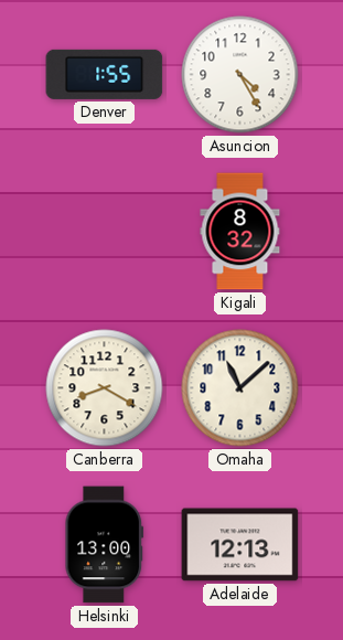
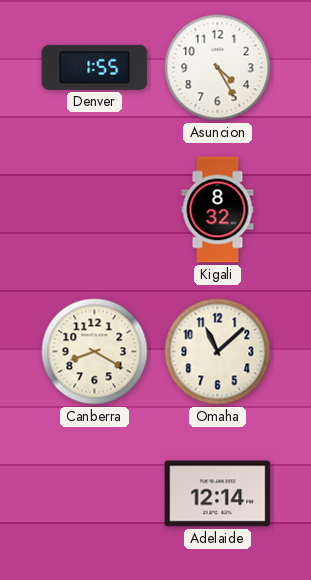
Helsinki: 13:00 -> none
Adelaide: 12:13 -> 12:14
